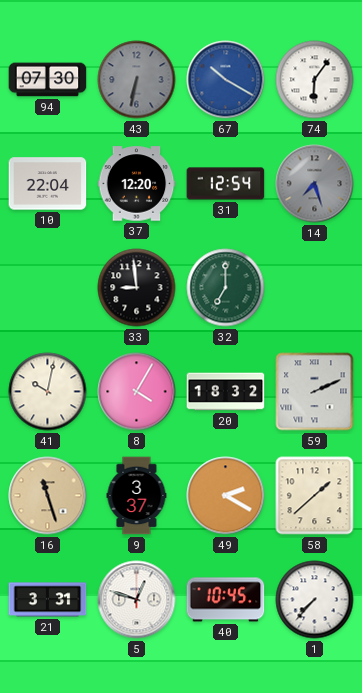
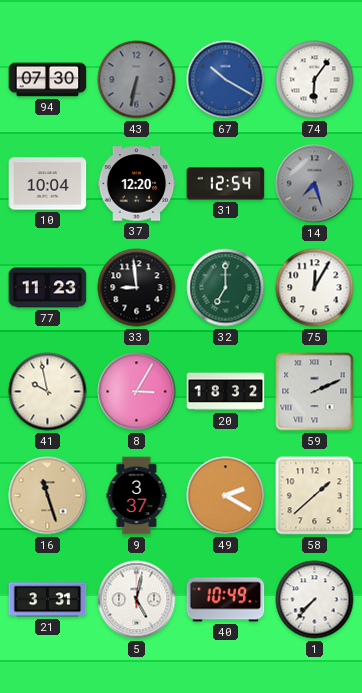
10: 22:04 -> 10:04
77: none -> 11:23
75: none -> 12:05
41: 10:02 -> 9:58
8: 4:05 -> 3:05
5: 12:48 -> 5:02
40: 10:45 -> 10:49
